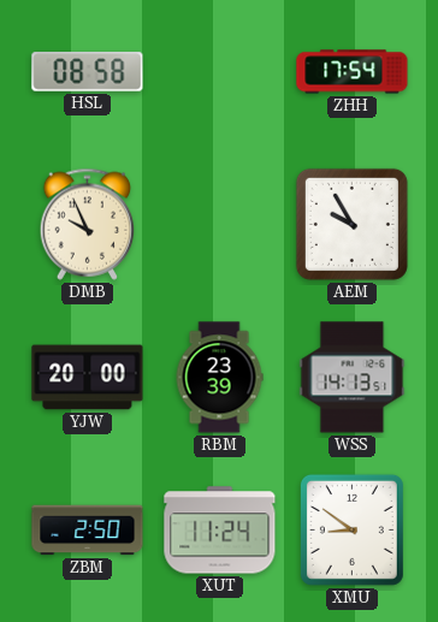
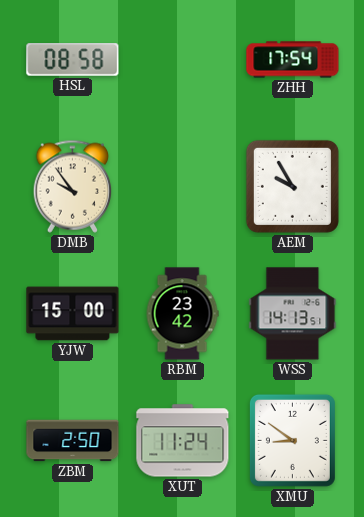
DMB: 9:56 -> 9:54
YJW: 20:00 -> 15:00
RBM: 23:39 -> 23:42
